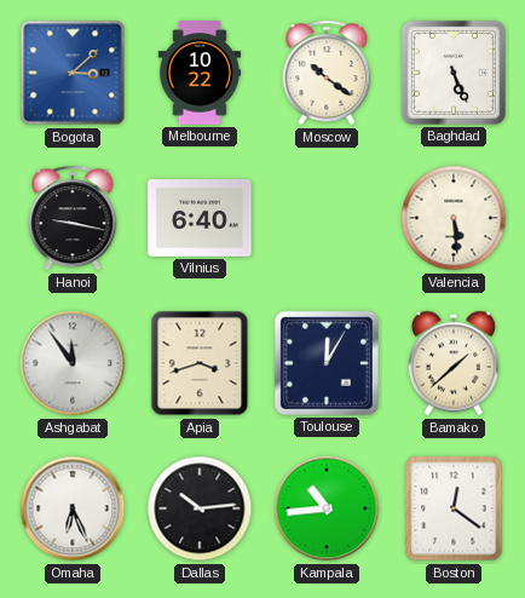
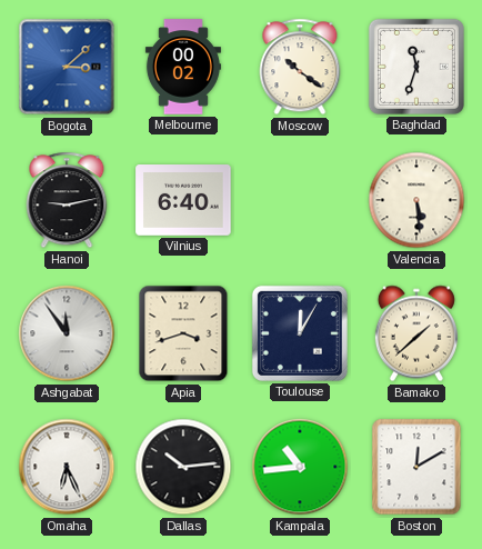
Melbourne: 10:22 -> 00:02
Baghdad: 5:26 -> 11:33
Hanoi: 9:17 -> 9:13
Boston: 12:21 -> 12:10
